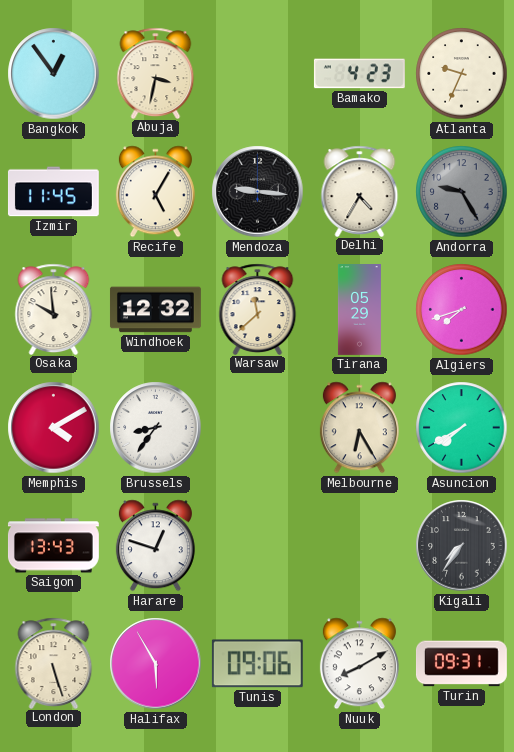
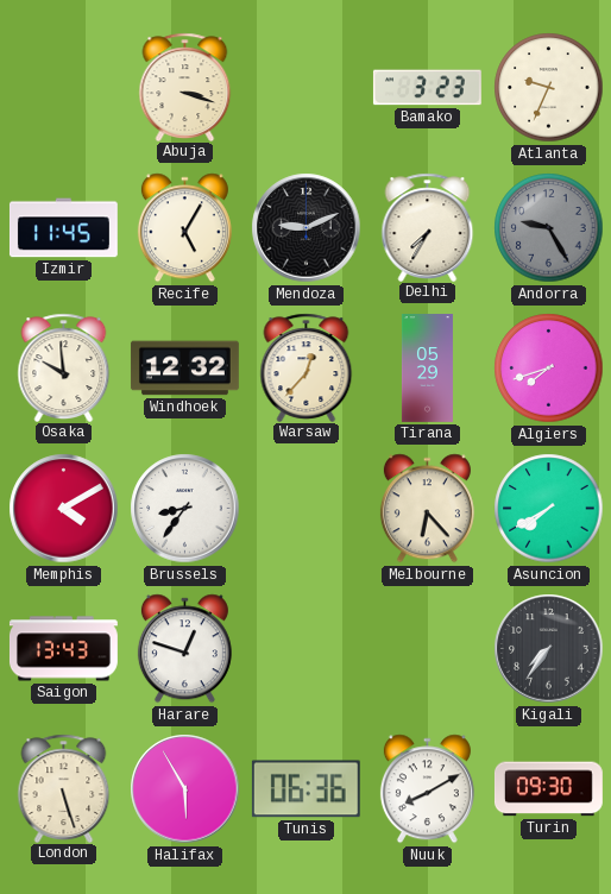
Bangkok: 12:54 -> none
Abuja: 3:32 -> 3:18
Bamako: 4:23 -> 3:23
Mendoza: 9:16 -> 9:11
Delhi: 4:35 -> 7:35
Warsaw: 11:38 -> 12:37
Melbourne: 6:25 -> 6:23
Tunis: 09:06 -> 06:36
Turin: 09:31 -> 09:30
